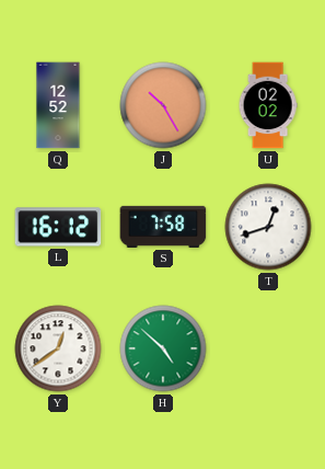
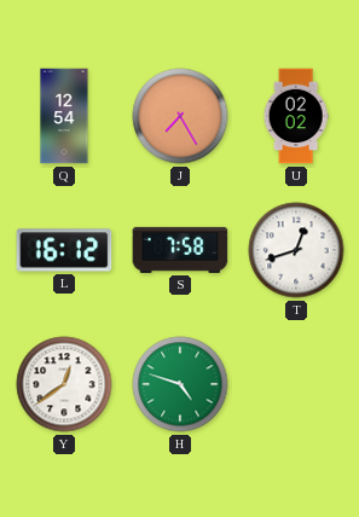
Q: 12:52 -> 12:54
J: 10:25 -> 7:25
H: 4:52 -> 4:48
